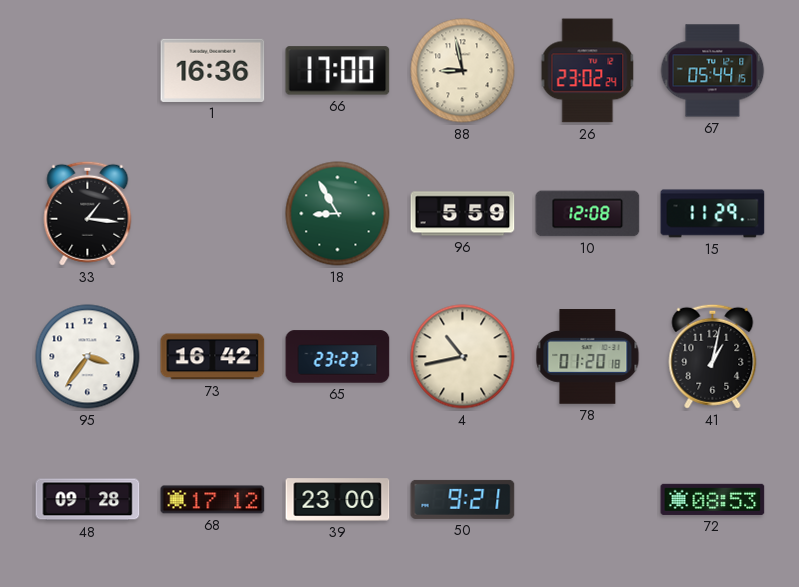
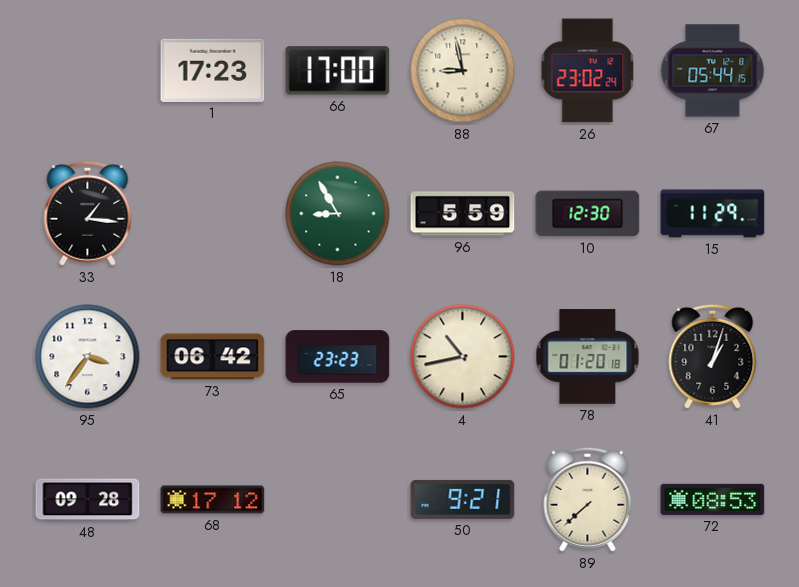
1: 16:36 -> 17:23
10: 12:08 -> 12:30
73: 16:42 -> 06:42
41: 1:02 -> 1:03
39: 23:00 -> none
89: none -> 7:38
